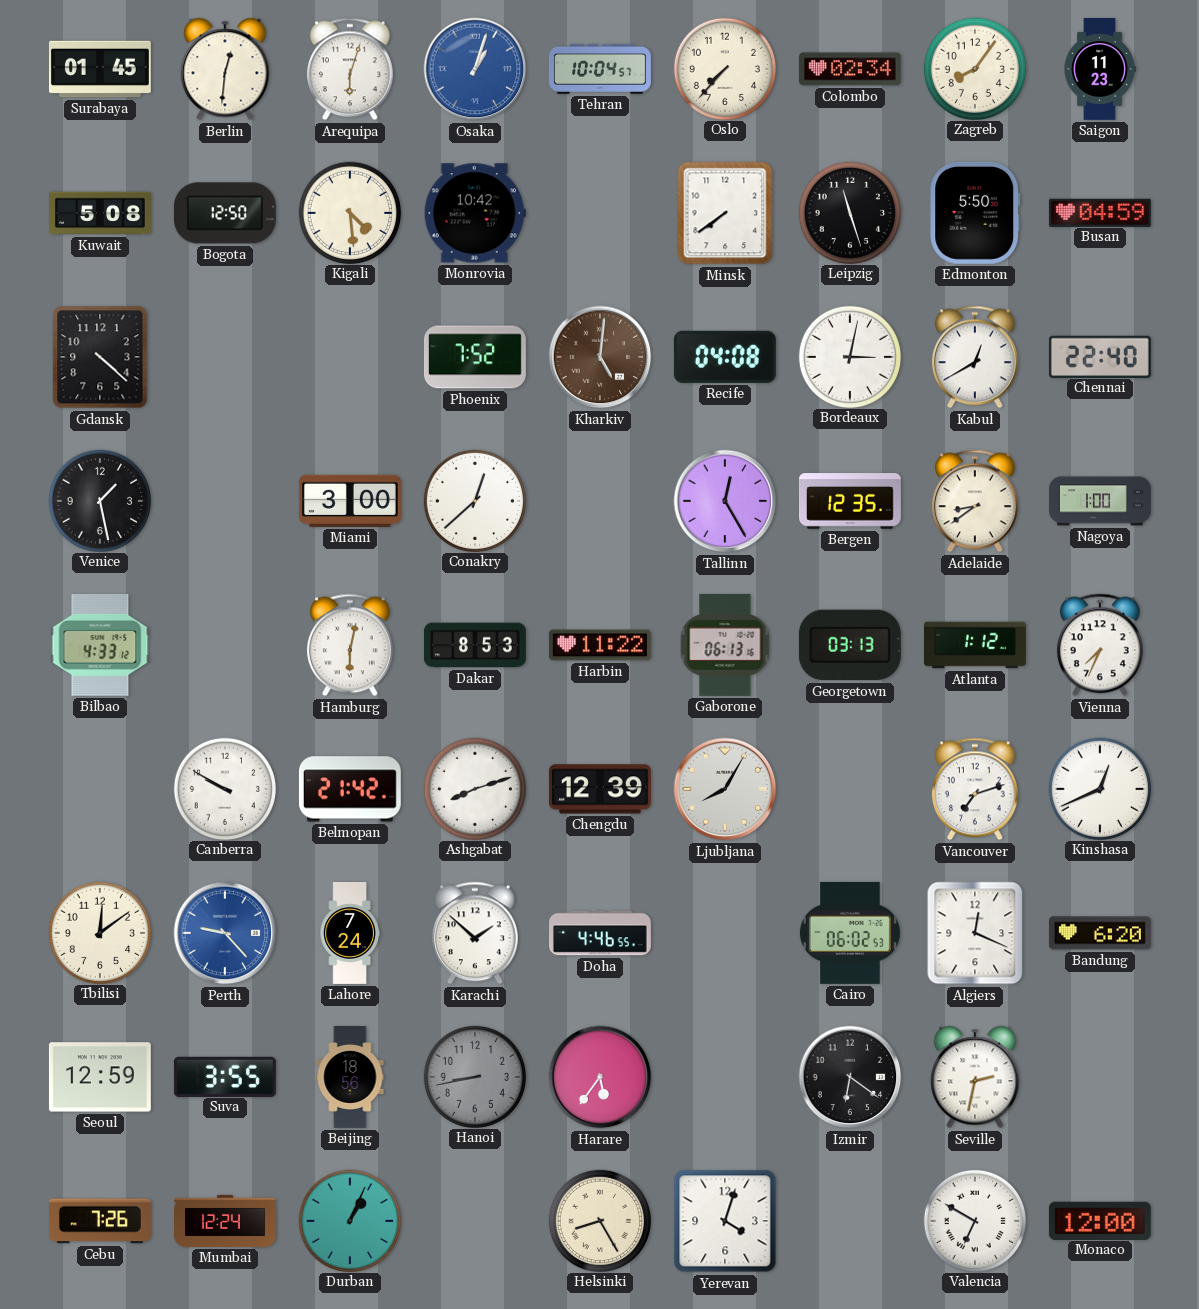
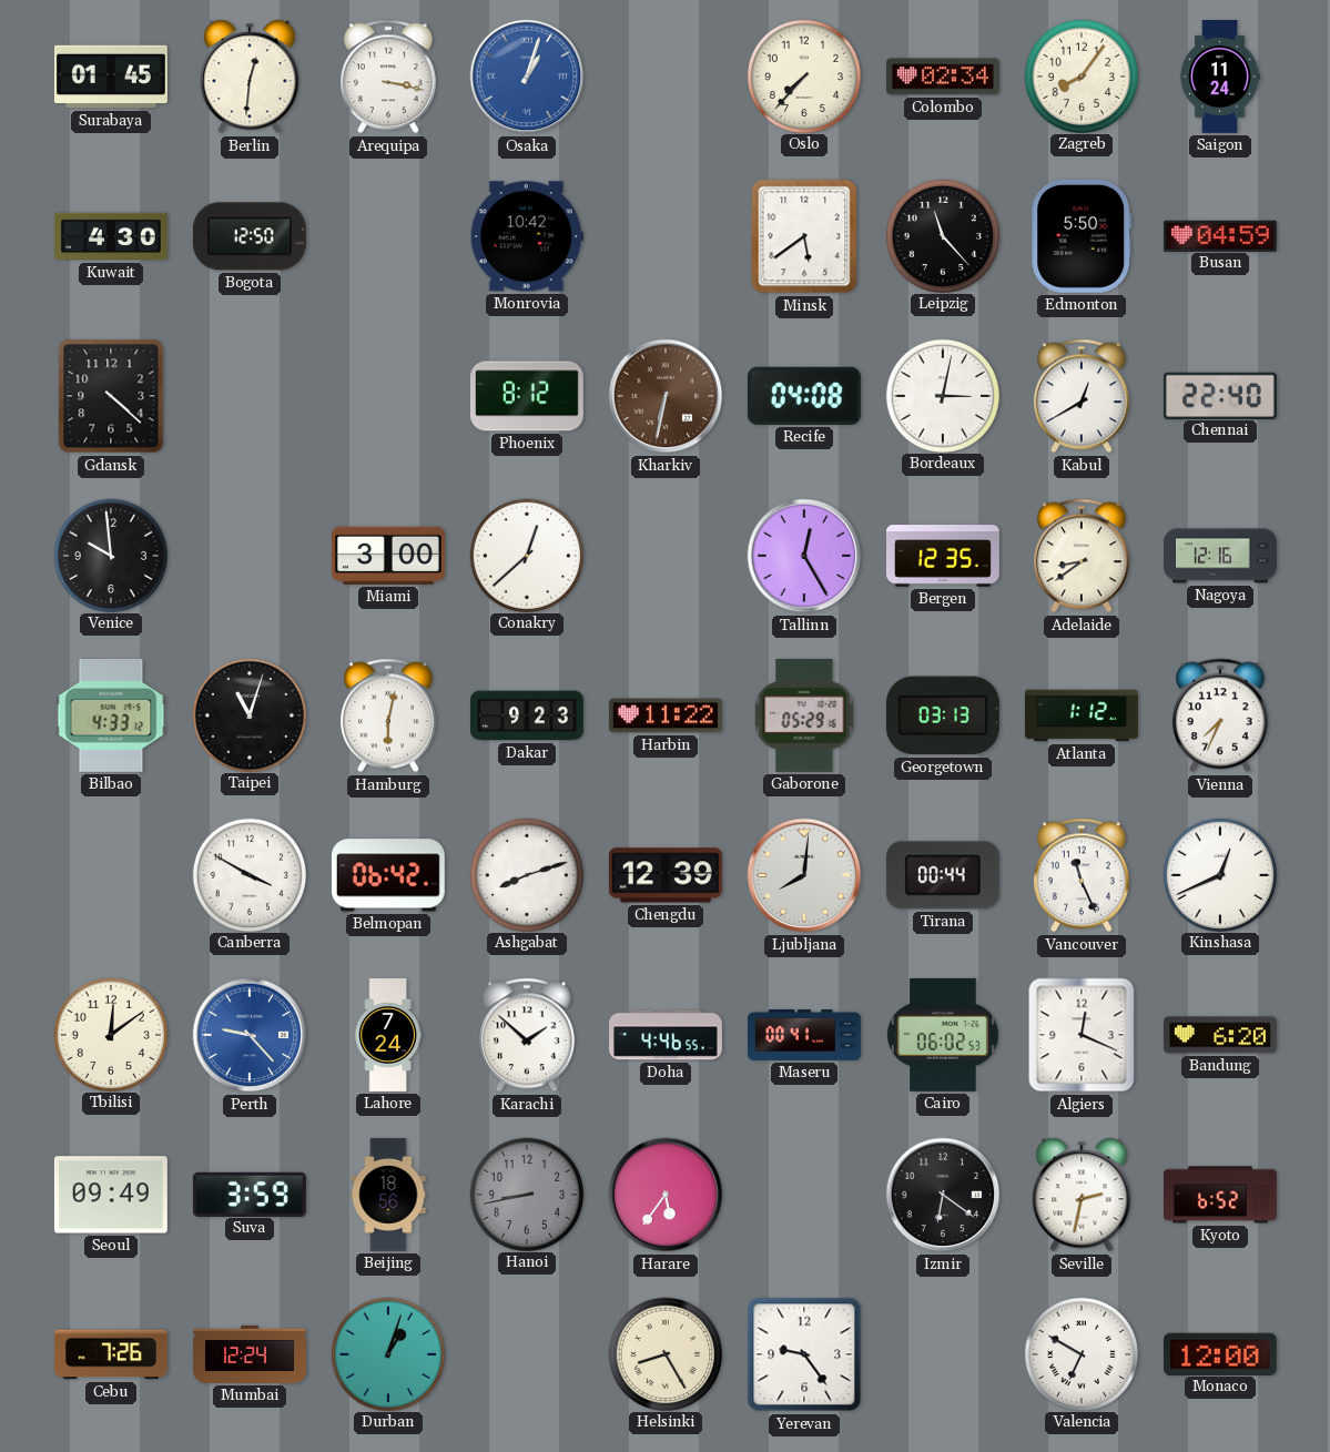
Arequipa: 6:03 -> 3:17
Tehran: 10:04 -> none
Saigon: 11:23 -> 11:24
Kuwait: 5:08 -> 4:30
Kigali: 4:29 -> none
Minsk: 7:39 -> 5:39
Leipzig: 11:27 -> 11:23
Phoenix: 7:52 -> 8:12
Kharkiv: 5:01 -> 6:32
Venice: 1:28 -> 9:59
Nagoya: 1:00 -> 12:16
Taipei: none -> 11:03
Dakar: 8:53 -> 9:23
Gaborone: 06:13 -> 05:29
Canberra: 9:50 -> 3:50
Belmopan: 21:42 -> 06:42
Ljubljana: 8:05 -> 8:01
Tirana: none -> 00:44
Vancouver: 7:12 -> 11:26
Maseru: none -> 00:41
Seoul: 12:59 -> 09:49
Suva: 3:55 -> 3:59
Kyoto: none -> 6:52
Durban: 1:04 -> 1:03
Yerevan: 4:03 -> 9:24
